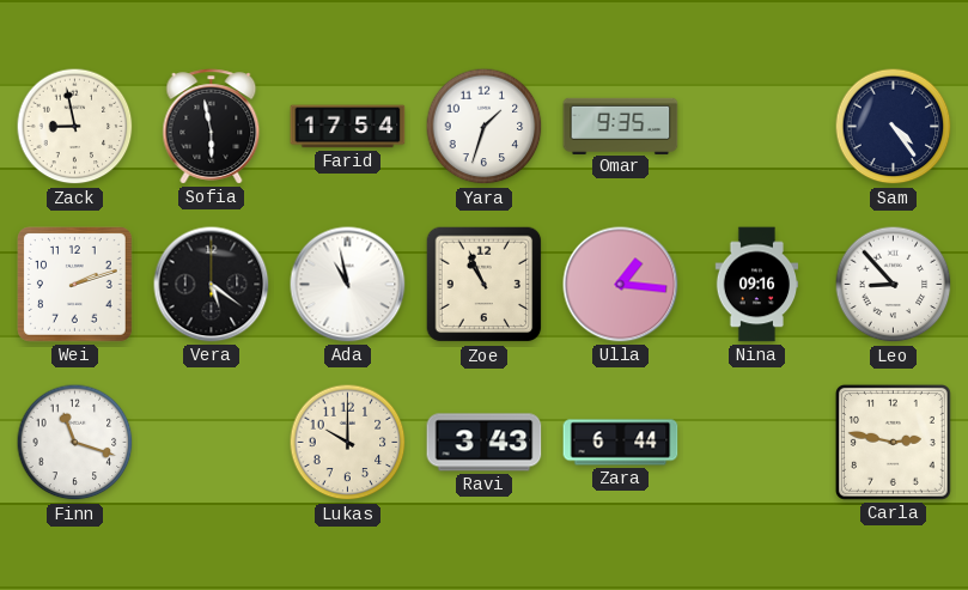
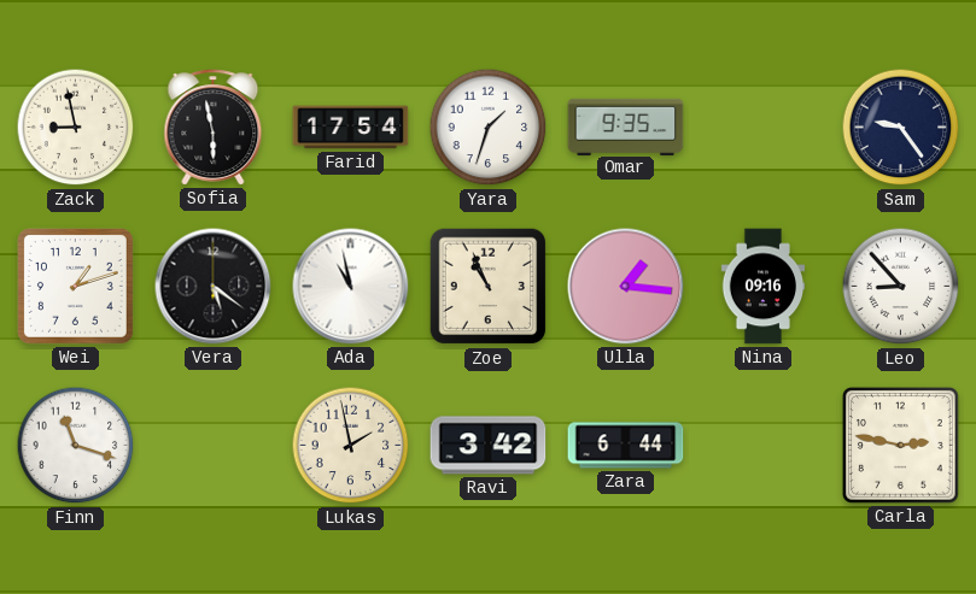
Sam: 4:24 -> 9:24
Wei: 2:12 -> 1:12
Lukas: 10:00 -> 1:58
Ravi: 3:43 -> 3:42
